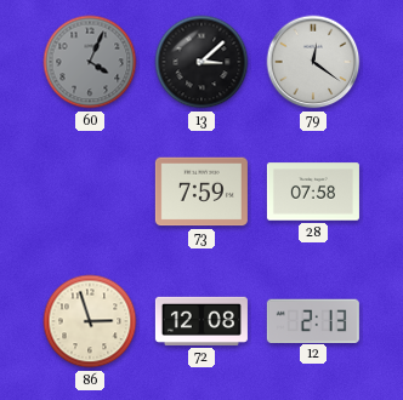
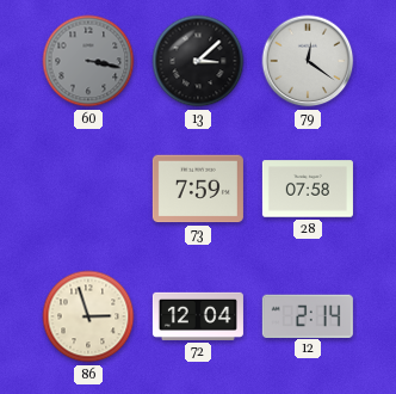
60: 4:04 -> 3:17
72: 12:08 -> 12:04
12: 2:13 -> 2:14
